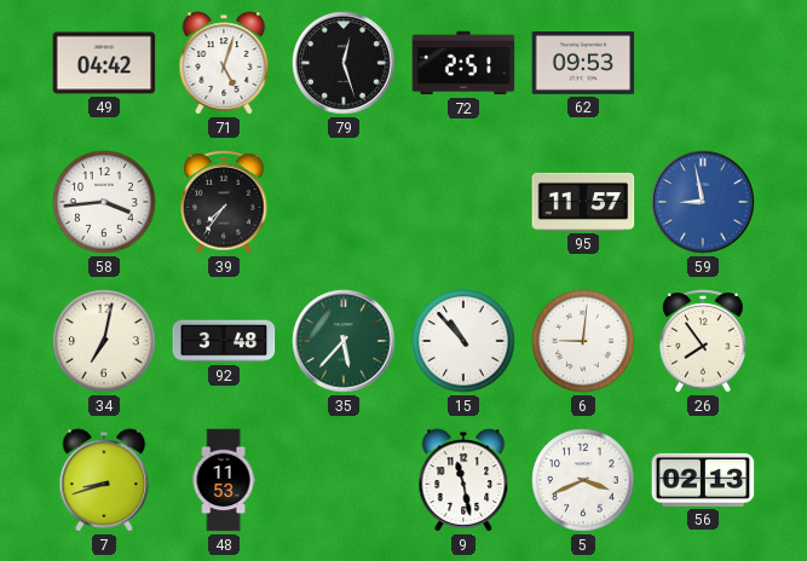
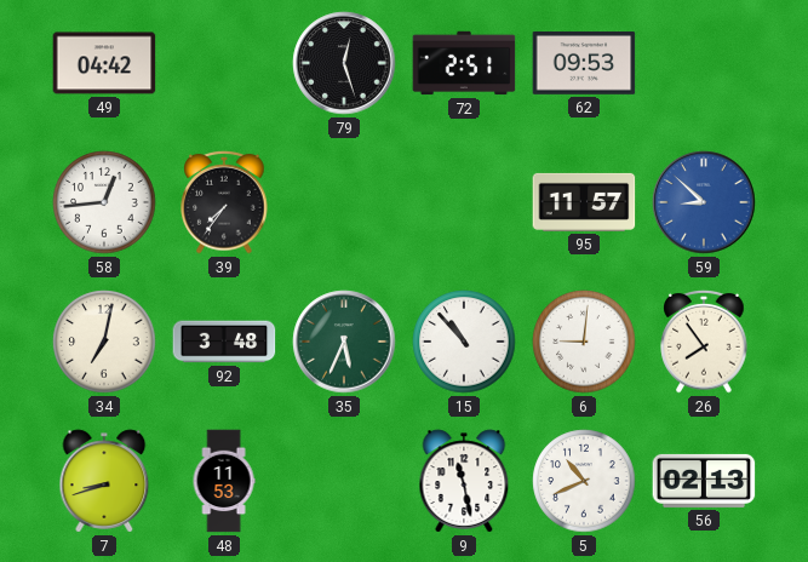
71: 5:03 -> none
58: 3:44 -> 12:44
59: 8:58 -> 8:52
35: 5:37 -> 5:34
5: 3:41 -> 10:41
